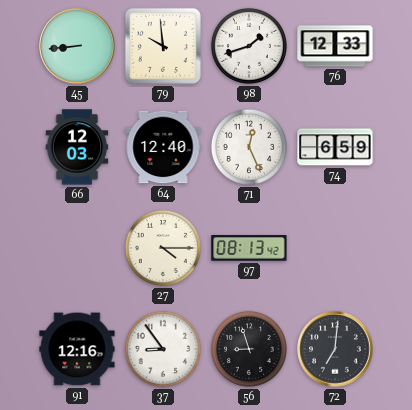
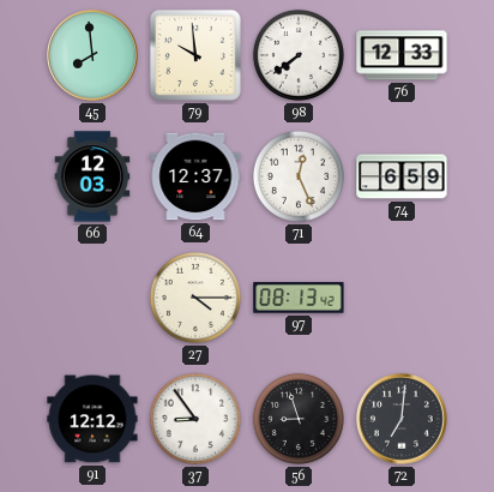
45: 8:44 -> 7:59
98: 1:42 -> 7:39
64: 12:40 -> 12:37
91: 12:16 -> 12:12
